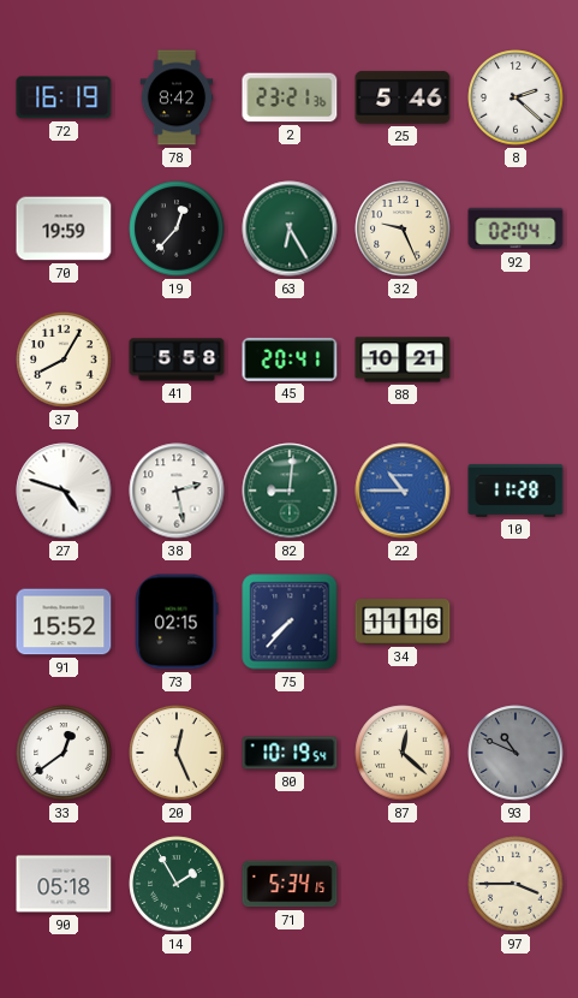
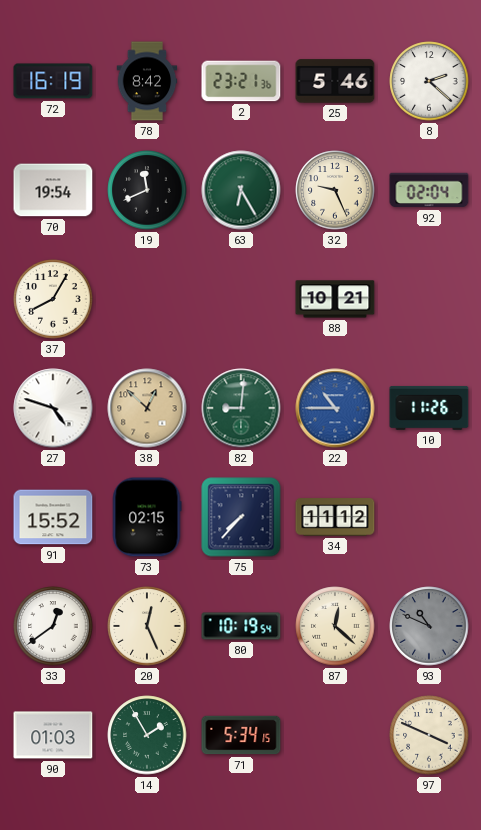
70: 19:59 -> 19:54
19: 12:37 -> 11:41
41: 5:58 -> none
45: 20:41 -> none
38: 2:28 -> 12:52
38 dial: white -> champagne
10: 11:28 -> 11:26
34: 11:16 -> 11:12
90: 05:18 -> 01:03
97: 3:45 -> 3:49
